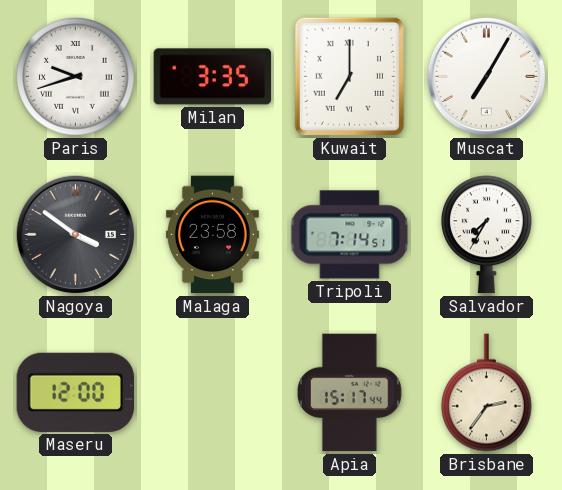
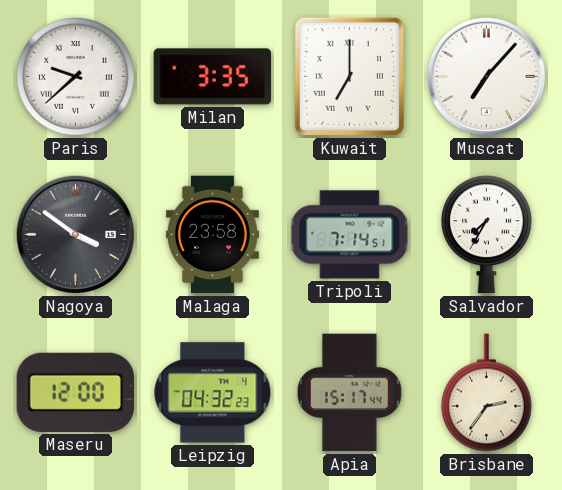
Paris: 9:42 -> 9:38
Muscat: 7:05 -> 7:07
Leipzig: none -> 04:32
